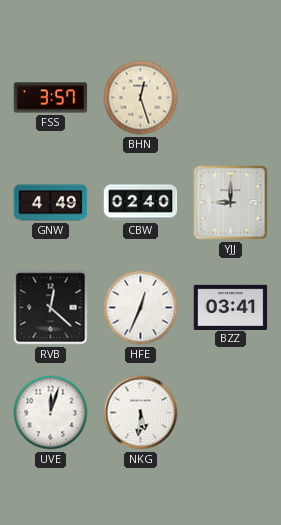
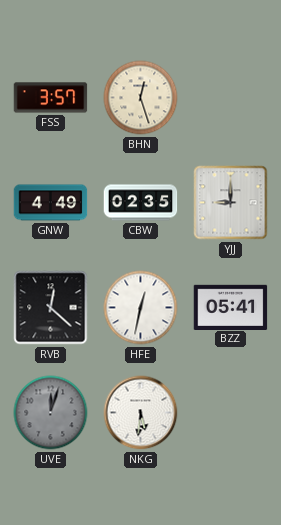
CBW: 02:40 -> 02:35
HFE: 12:34 -> 12:32
BZZ: 03:41 -> 05:41
UVE dial: white -> grey
